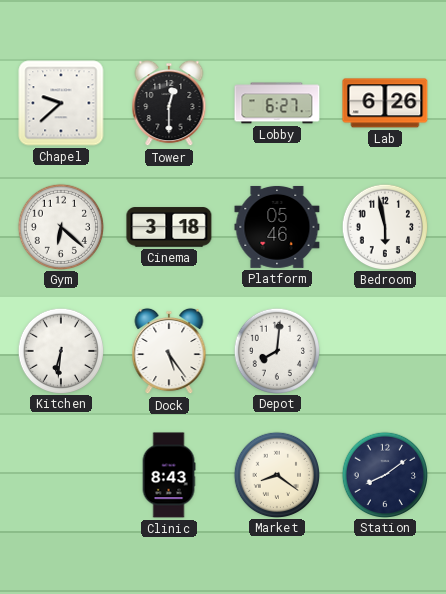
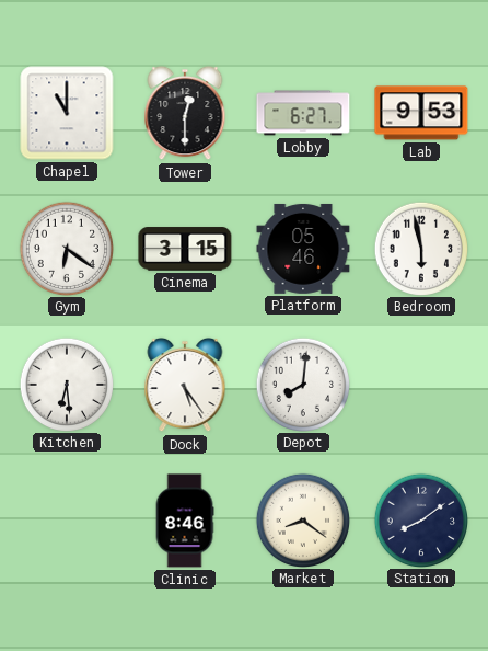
Chapel: 9:38 -> 11:00
Lab: 6:26 -> 9:53
Gym: 6:22 -> 6:21
Cinema: 3:18 -> 3:15
Kitchen: 6:31 -> 6:29
Clinic: 8:43 -> 8:46
